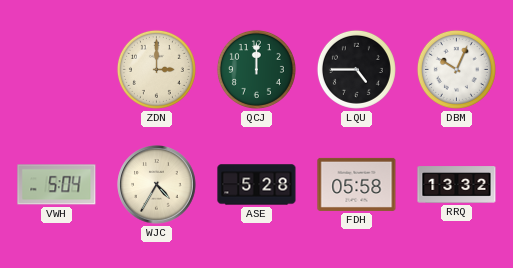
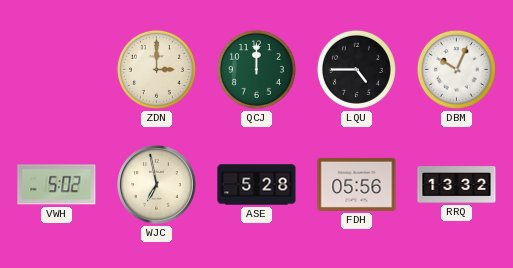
VWH: 5:04 -> 5:02
WJC: 4:35 -> 6:58
FDH: 05:58 -> 05:56
